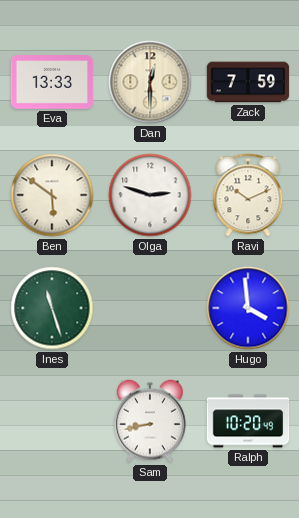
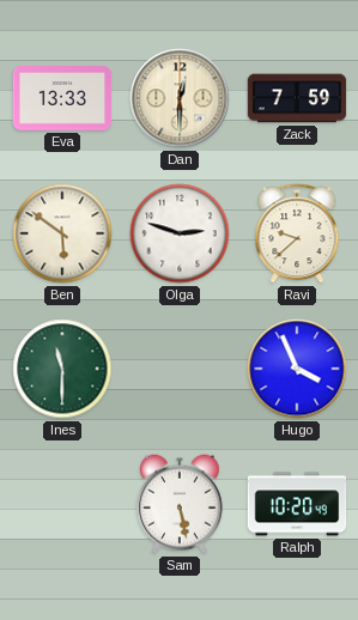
Ravi: 10:11 -> 9:38
Ines: 11:27 -> 11:30
Hugo: 3:59 -> 3:56
Sam: 8:43 -> 5:28
